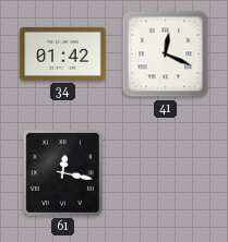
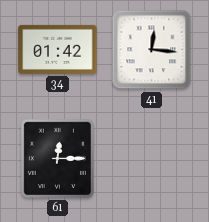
41: 12:19 -> 12:16
61: 12:17 -> 12:15
